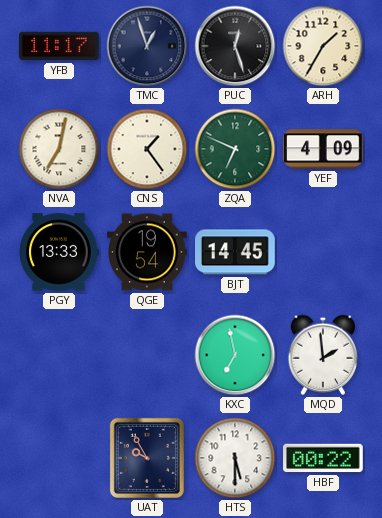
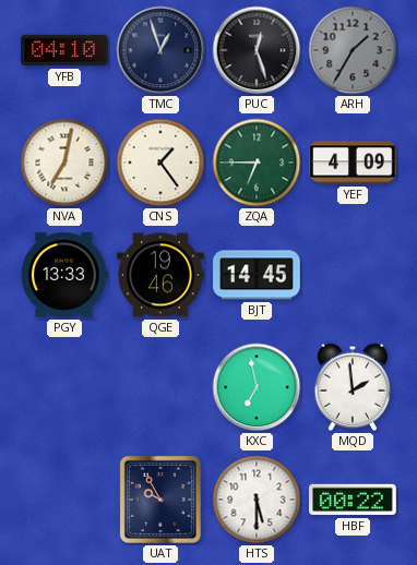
YFB: 11:17 -> 04:10
ARH dial: cream -> grey
ZQA: 6:49 -> 6:45
QGE: 19:54 -> 19:46
